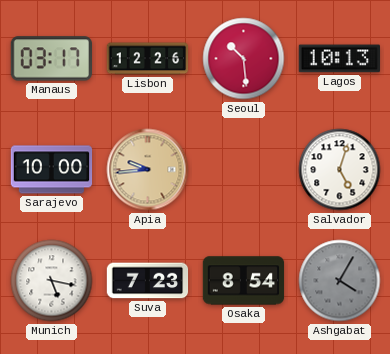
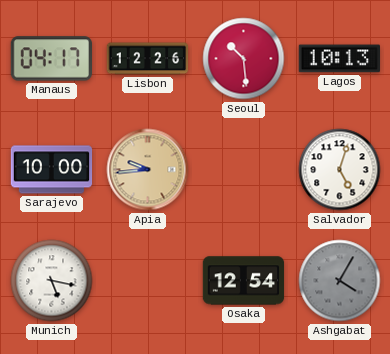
Manaus: 03:17 -> 04:17
Suva: 7:23 -> none
Osaka: 8:54 -> 12:54
